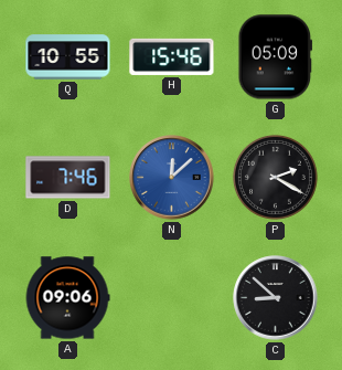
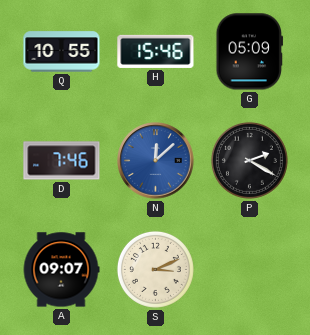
A: 09:06 -> 09:07
S: none -> 3:11
C: 8:52 -> none
